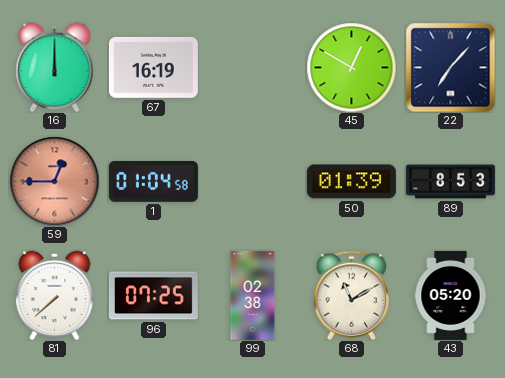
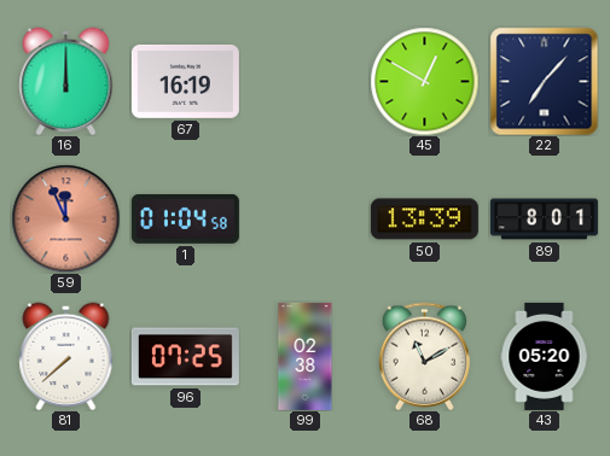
59: 12:45 -> 11:56
50: 01:39 -> 13:39
89: 8:53 -> 8:01
